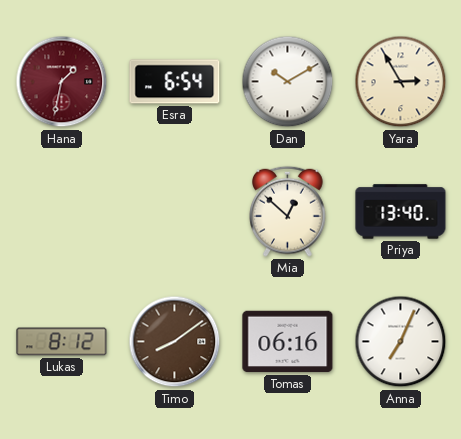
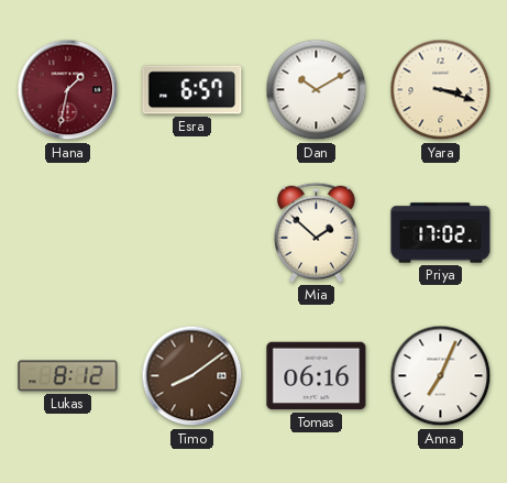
Esra: 6:54 -> 6:57
Yara: 2:55 -> 3:18
Mia: 12:52 -> 1:52
Priya: 13:40 -> 17:02
